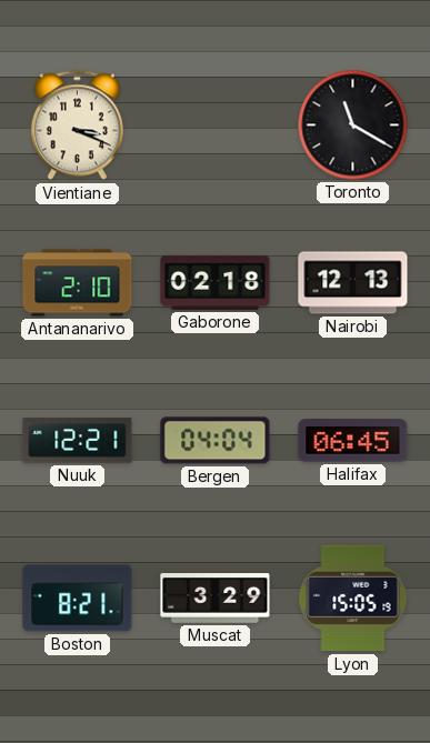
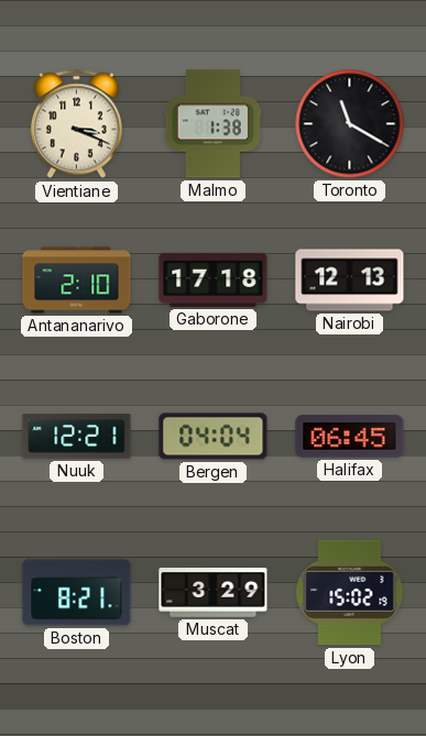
Malmo: none -> 1:38
Gaborone: 02:18 -> 17:18
Lyon: 15:05 -> 15:02
